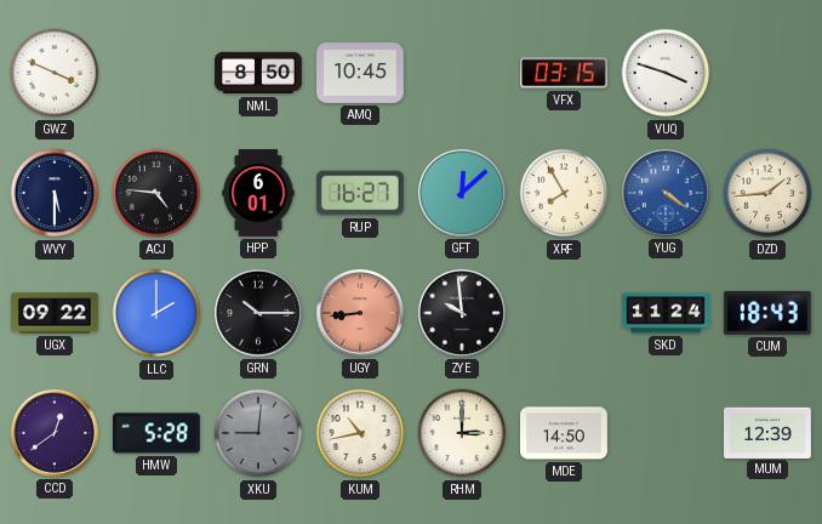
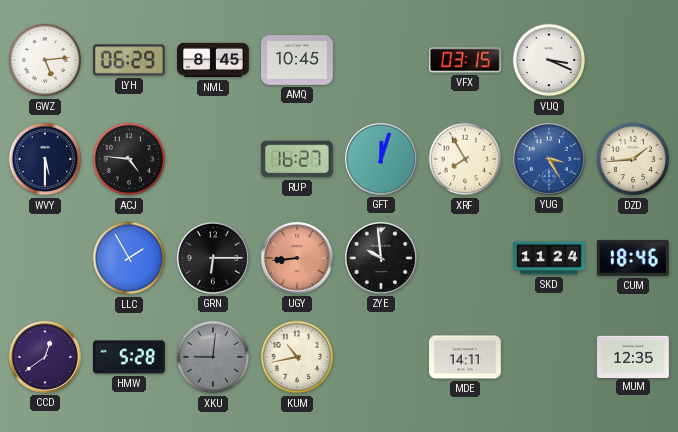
GWZ: 3:49 -> 5:14
LYH: none -> 06:29
NML: 8:50 -> 8:45
VUQ: 3:48 -> 3:19
HPP: 6:01 -> none
GFT: 12:08 -> 12:03
YUG: 4:21 -> 3:25
UGX: 09:22 -> none
LLC: 2:00 -> 1:55
GRN: 10:15 -> 6:15
CUM: 18:43 -> 18:46
RHM: 3:00 -> none
MDE: 14:50 -> 14:11
MUM: 12:39 -> 12:35
